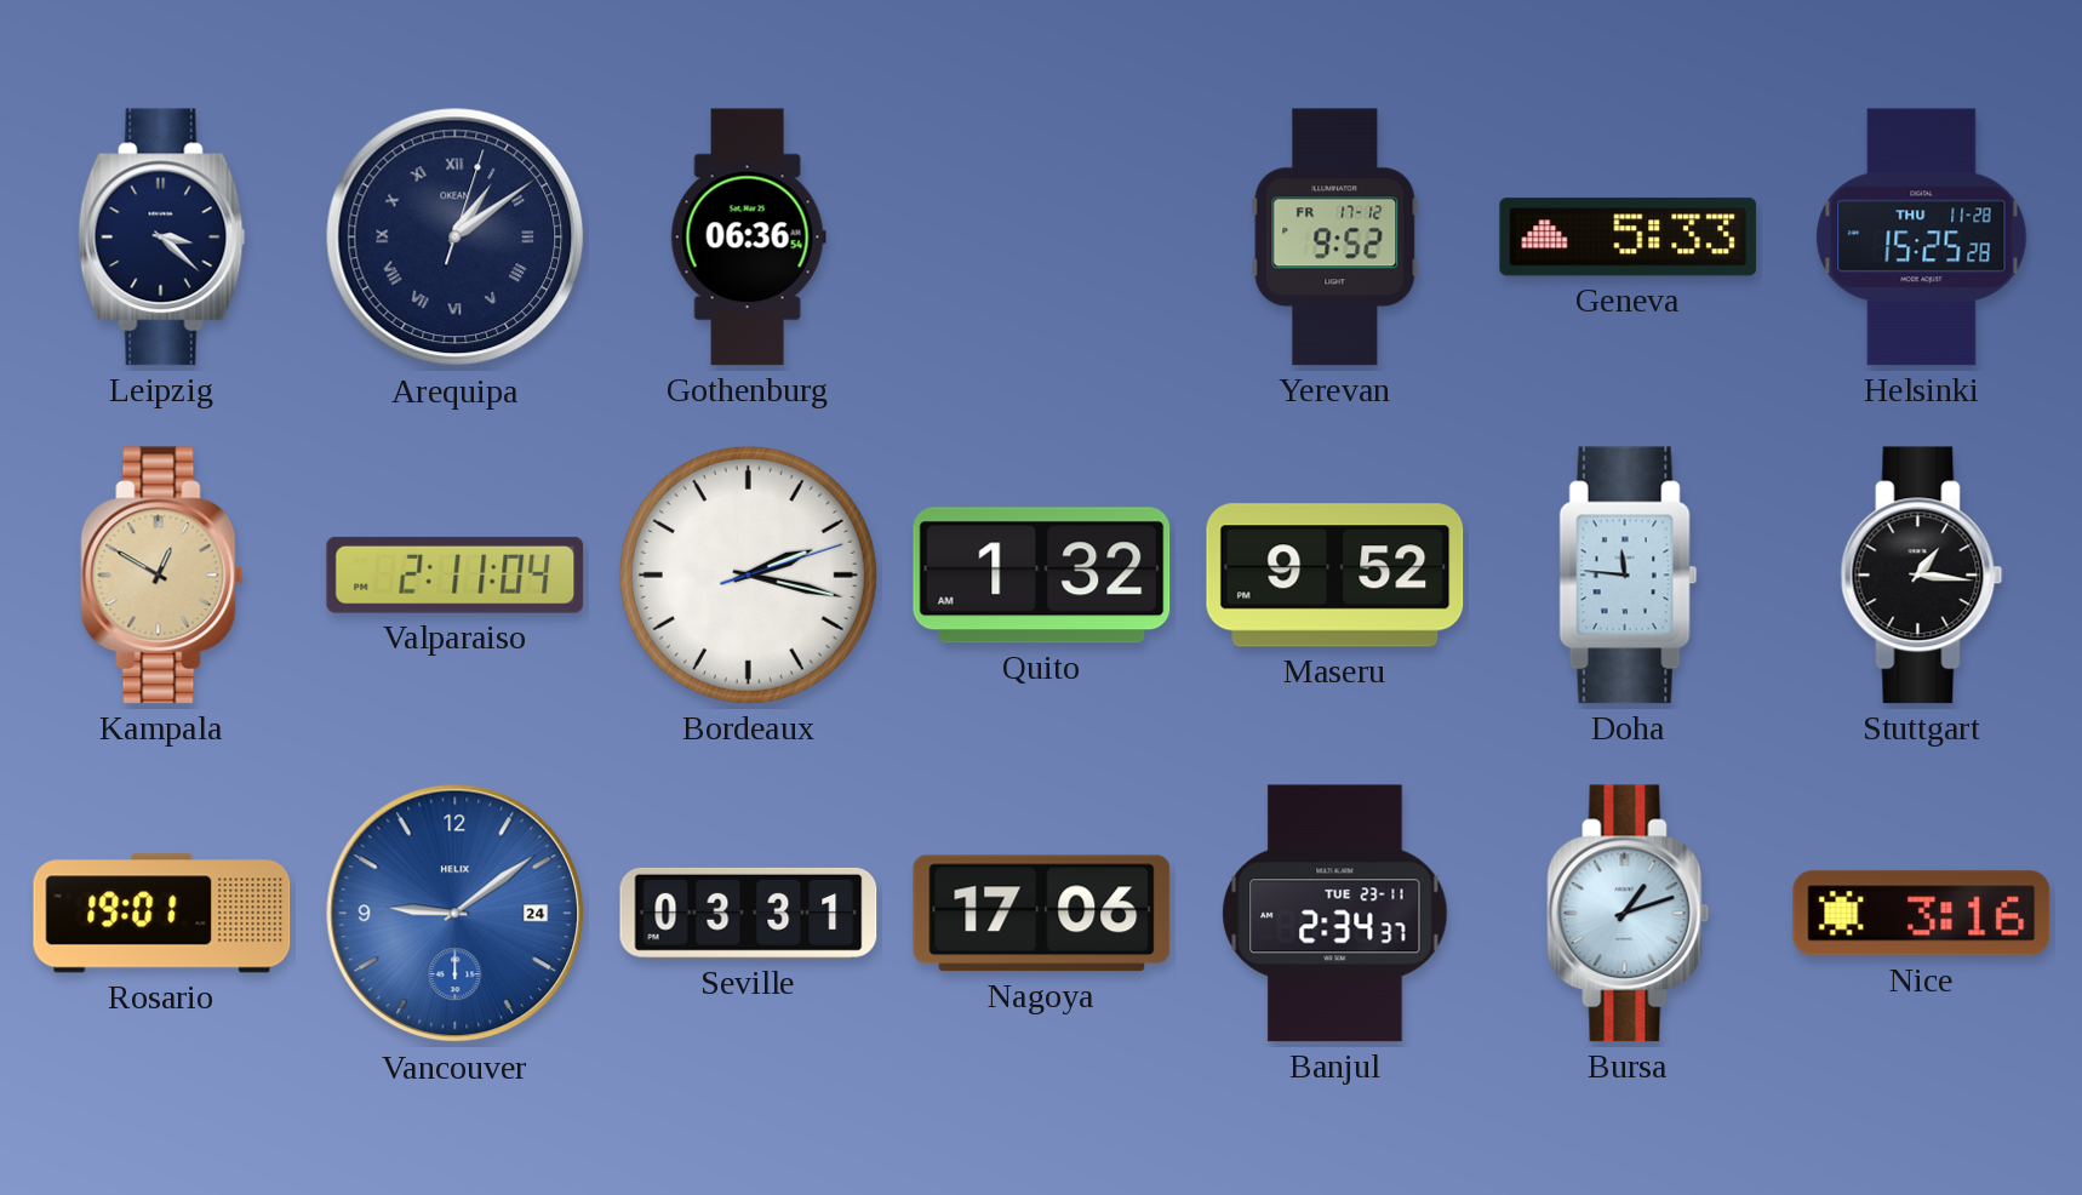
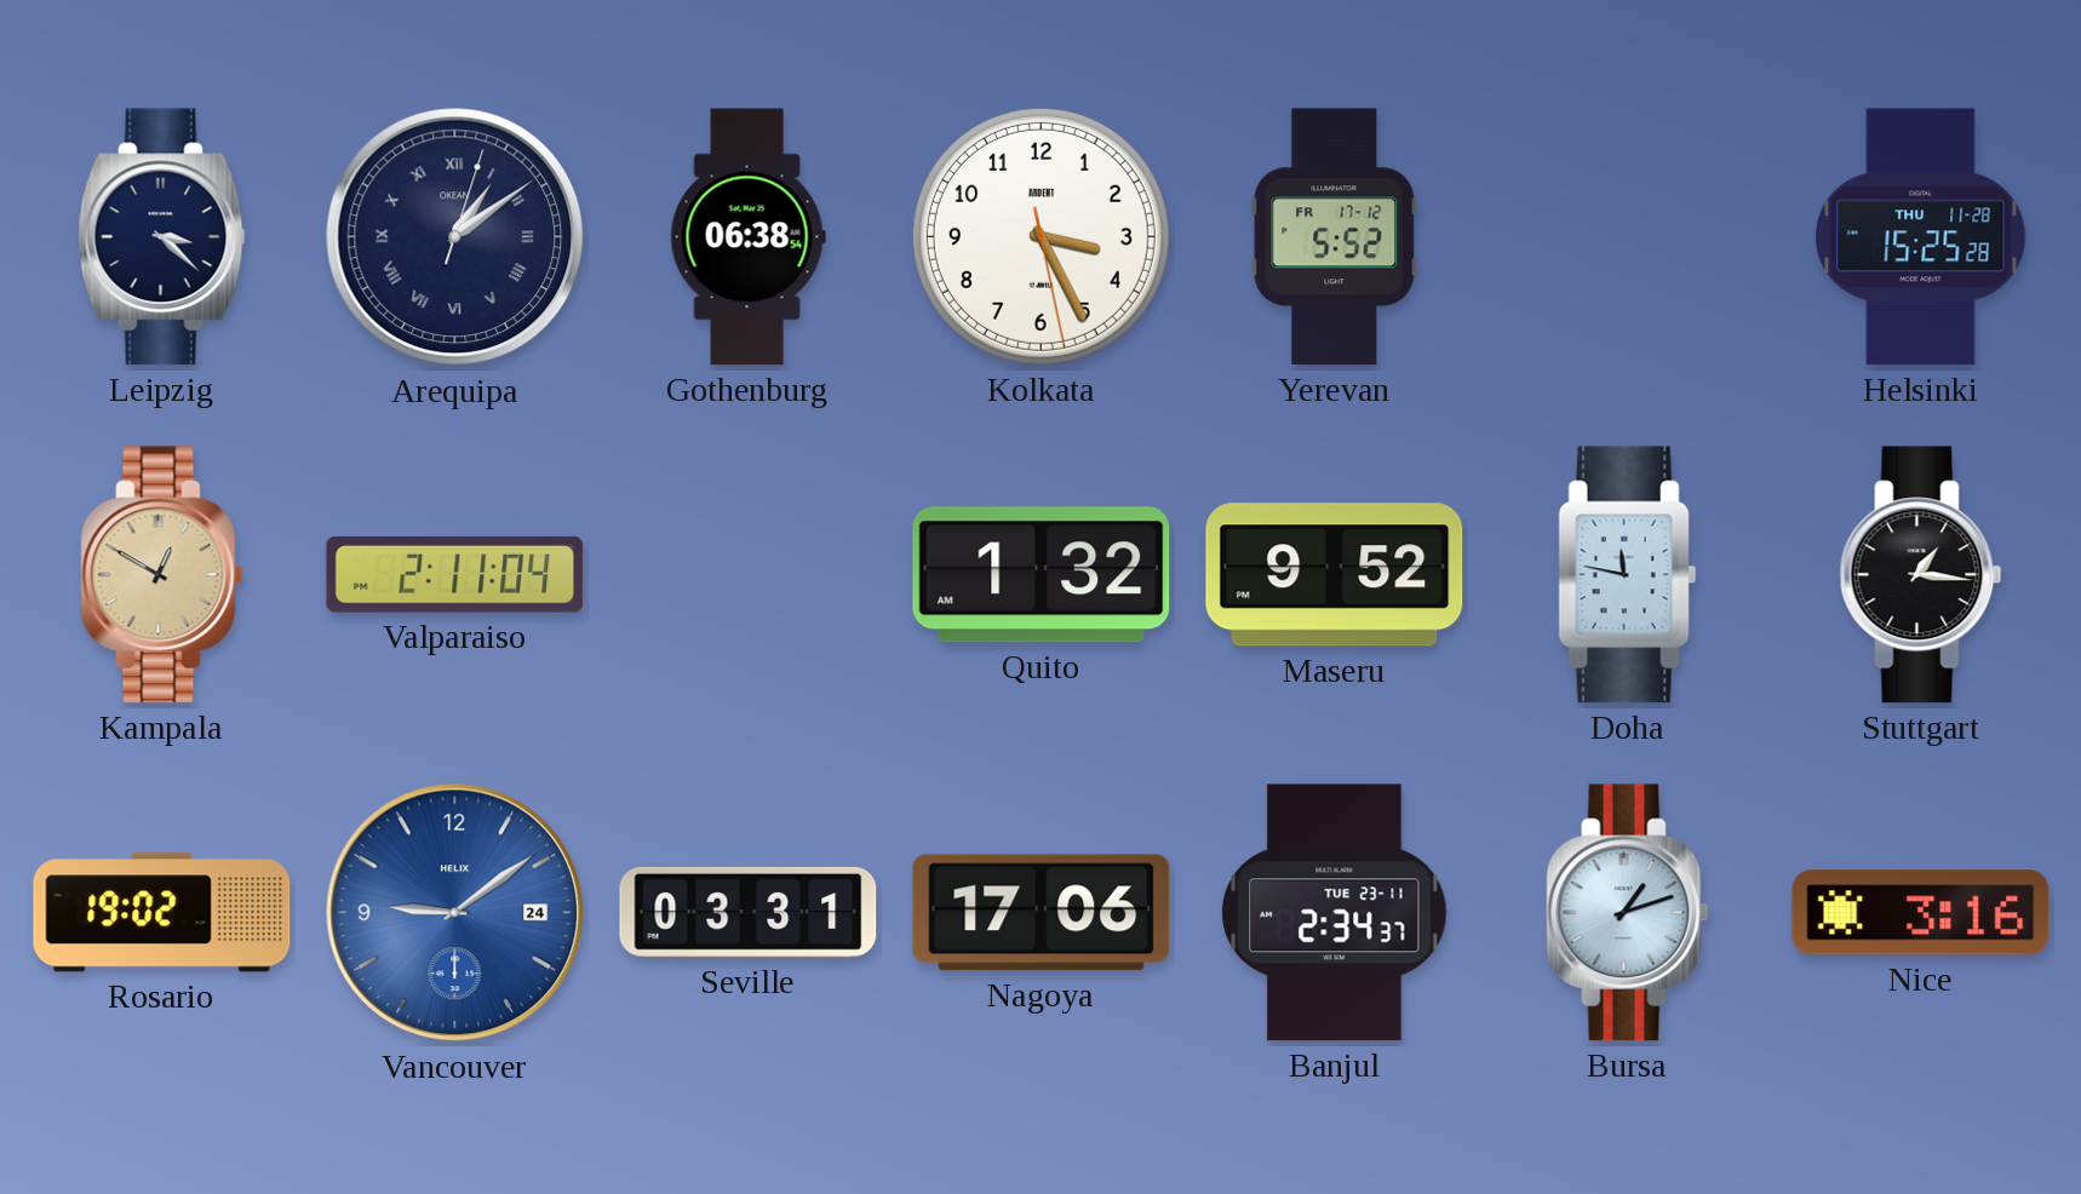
Gothenburg: 06:36 -> 06:38
Kolkata: none -> 3:25
Yerevan: 9:52 -> 5:52
Geneva: 5:33 -> none
Bordeaux: 2:17 -> none
Doha: 11:46 -> 11:47
Rosario: 19:01 -> 19:02
